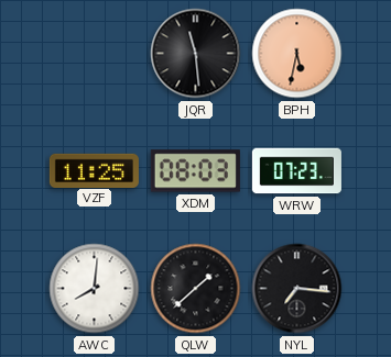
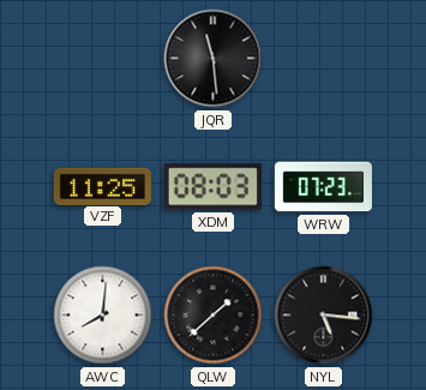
BPH: 5:32 -> none
NYL: 7:16 -> 5:16
